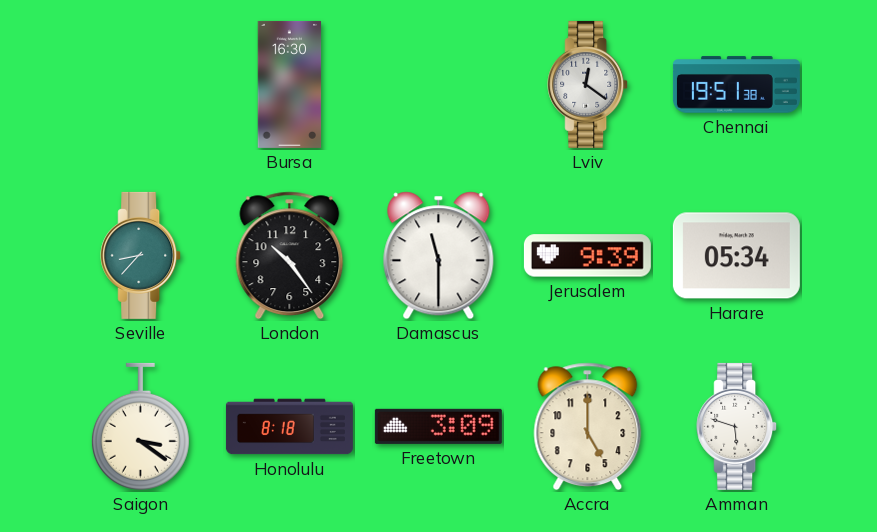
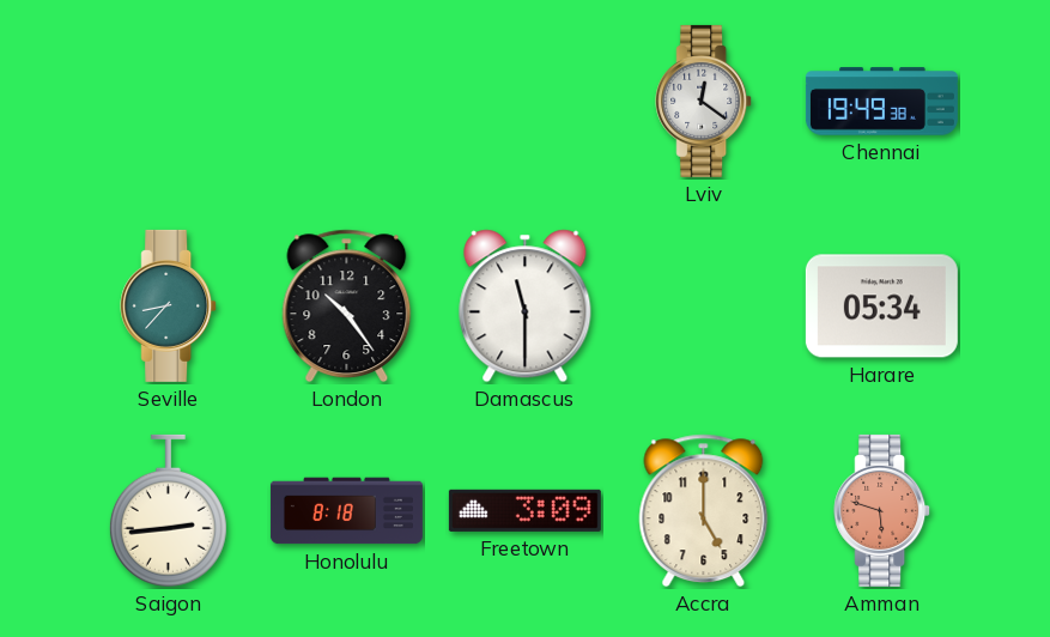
Bursa: 16:30 -> none
Chennai: 19:51 -> 19:49
Jerusalem: 9:39 -> none
Saigon: 3:21 -> 2:44
Amman dial: white -> salmon
